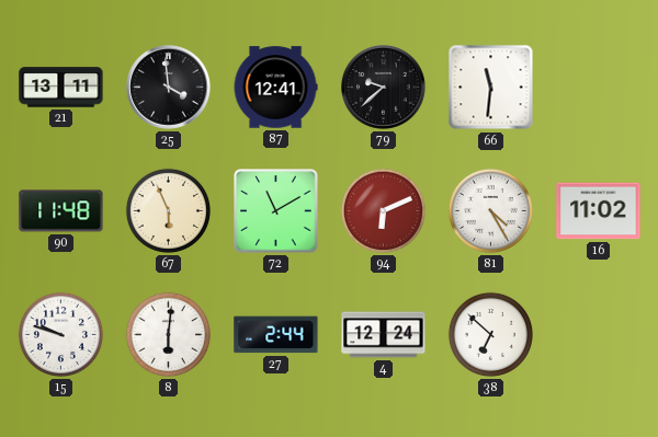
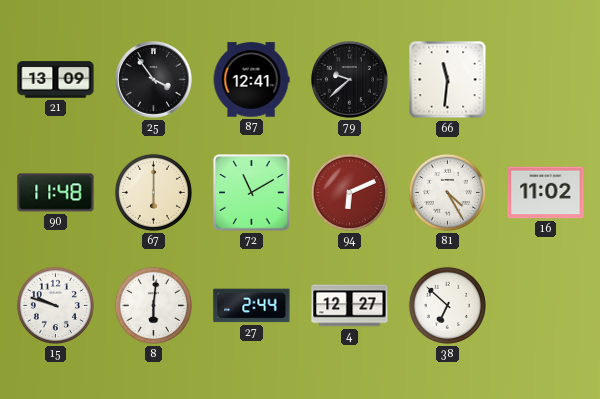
21: 13:11 -> 13:09
25: 3:59 -> 3:54
67: 5:56 -> 6:00
4: 12:24 -> 12:27
